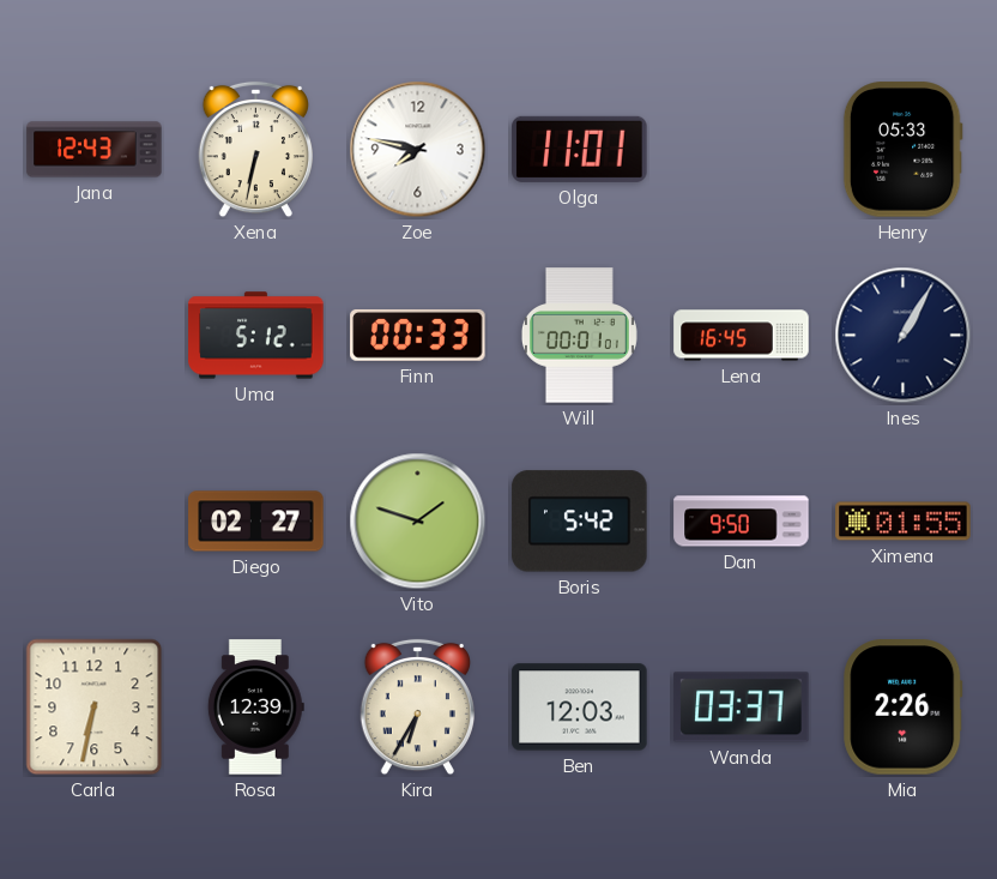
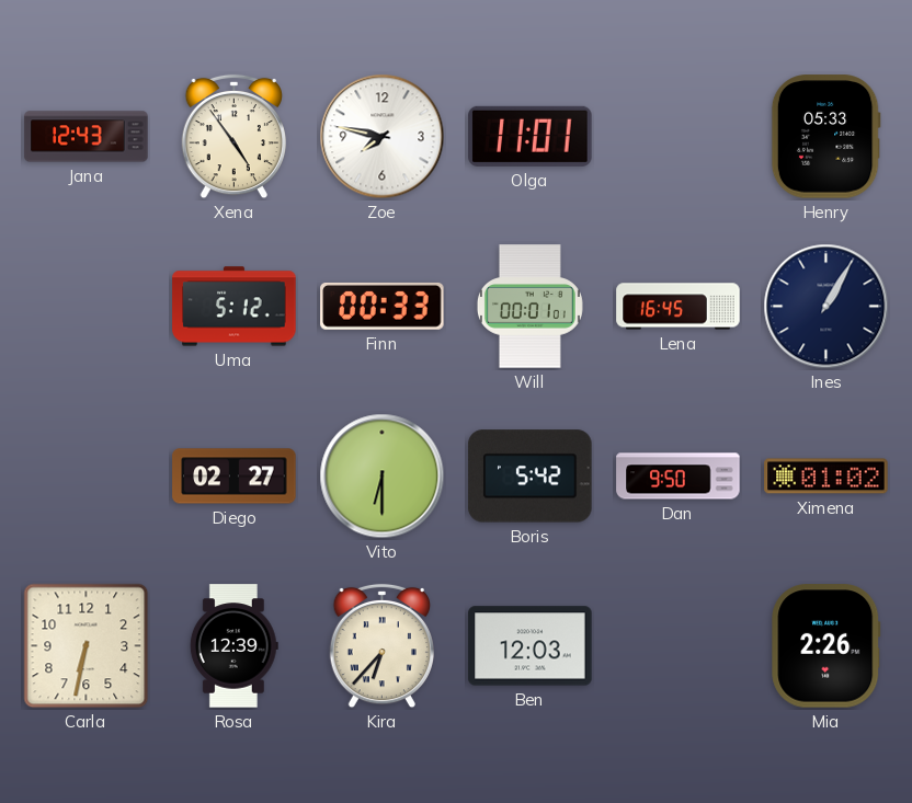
Xena: 6:32 -> 4:54
Vito: 1:48 -> 6:30
Ximena: 01:55 -> 01:02
Kira: 6:35 -> 6:37
Wanda: 03:37 -> none
